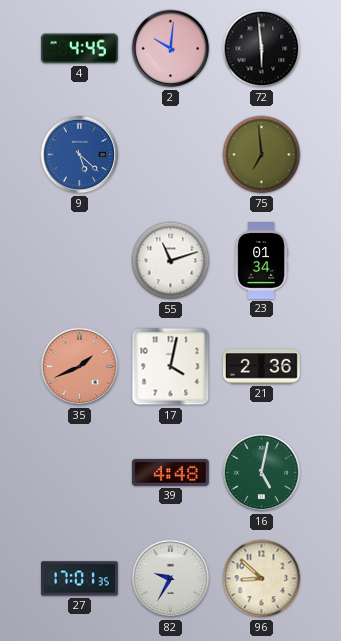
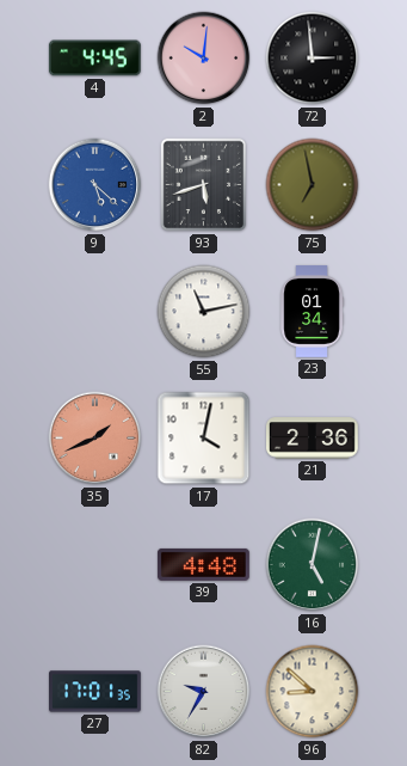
72: 5:59 -> 2:59
93: none -> 5:42
75: 6:59 -> 6:58
55: 11:12 -> 11:13
